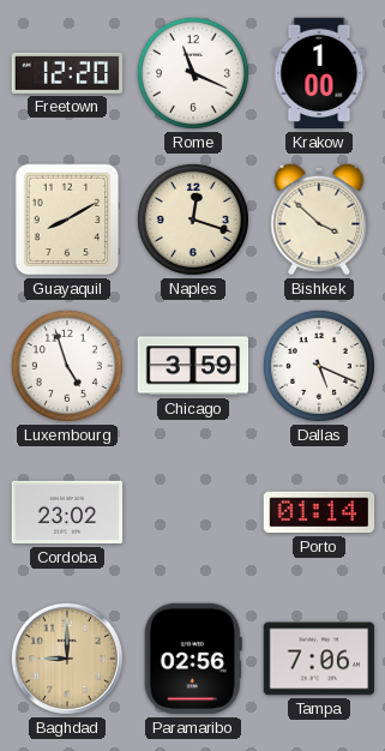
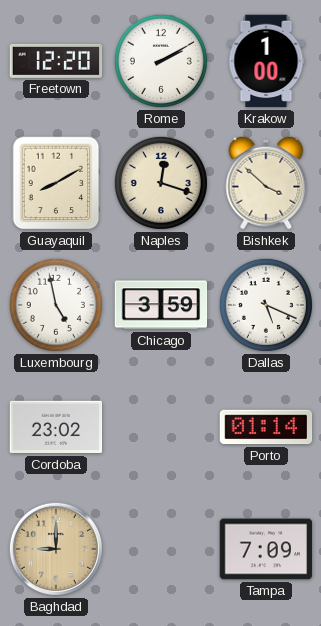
Rome: 11:19 -> 2:10
Luxembourg: 4:57 -> 4:58
Paramaribo: 02:56 -> none
Tampa: 7:06 -> 7:09
